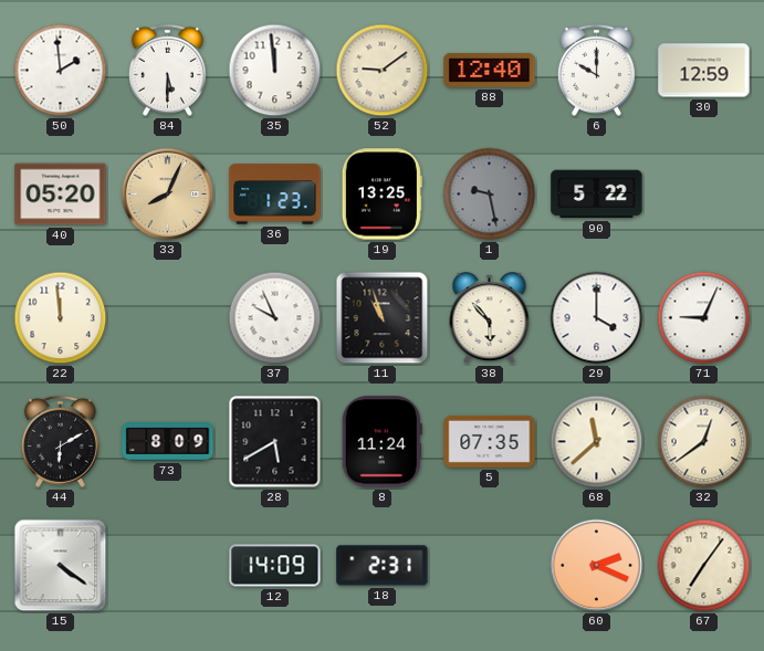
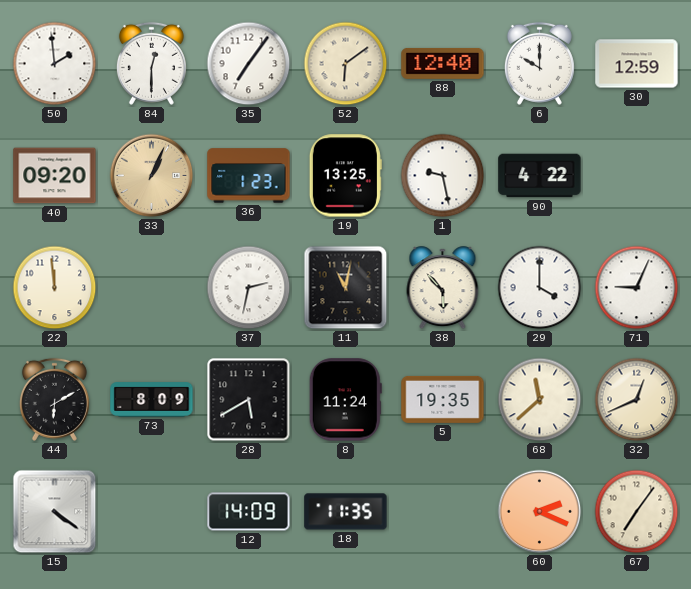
84: 5:30 -> 12:30
35: 11:59 -> 7:06
52: 9:09 -> 6:09
40: 05:20 -> 09:20
33: 8:04 -> 1:04
1 dial: grey -> white
90: 5:22 -> 4:22
37: 9:56 -> 2:32
11: 10:57 -> 11:02
5: 07:35 -> 19:35
32: 12:39 -> 12:41
18: 2:31 -> 11:35
